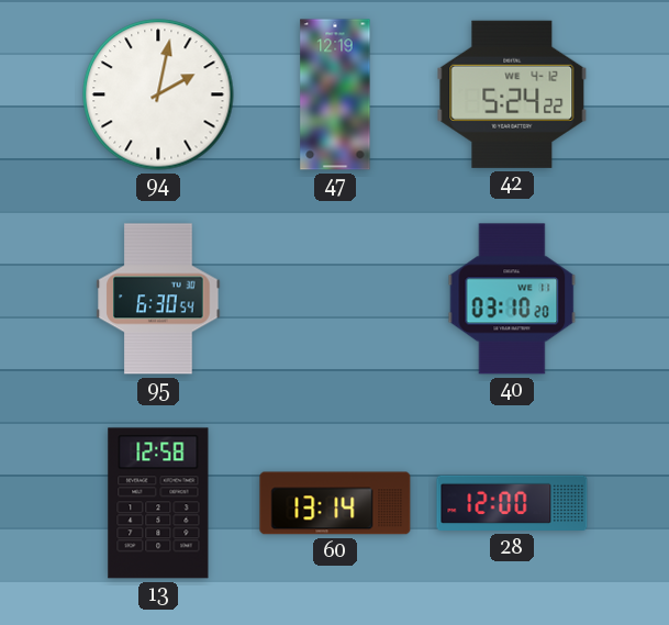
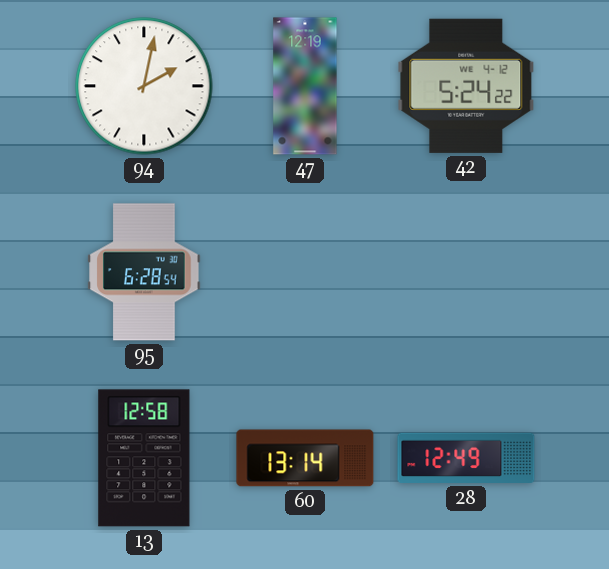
95: 6:30 -> 6:28
40: 03:10 -> none
28: 12:00 -> 12:49
